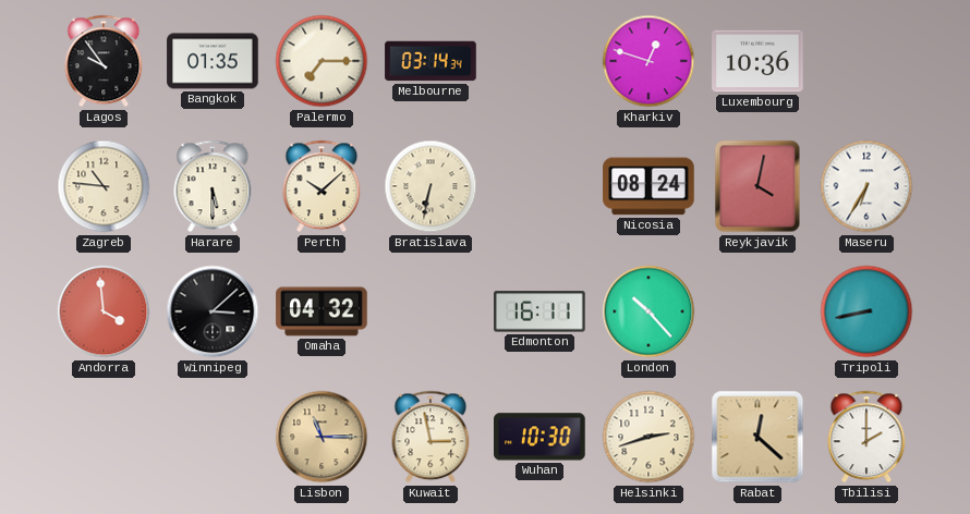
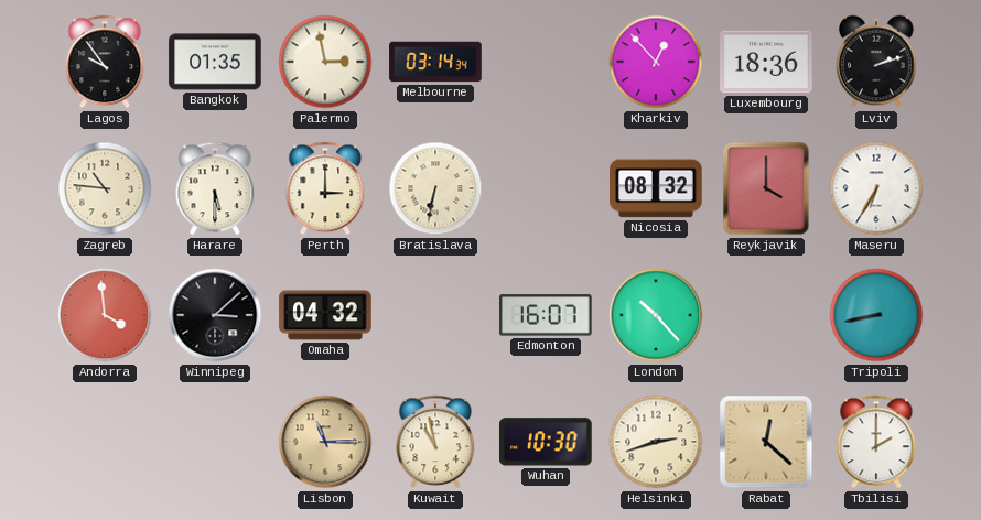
Palermo: 7:15 -> 2:58
Kharkiv: 12:48 -> 12:53
Luxembourg: 10:36 -> 18:36
Lviv: none -> 2:12
Perth: 10:08 -> 3:00
Nicosia: 08:24 -> 08:32
Reykjavik: 4:02 -> 4:00
Edmonton: 16:11 -> 16:07
Kuwait: 2:58 -> 10:58
